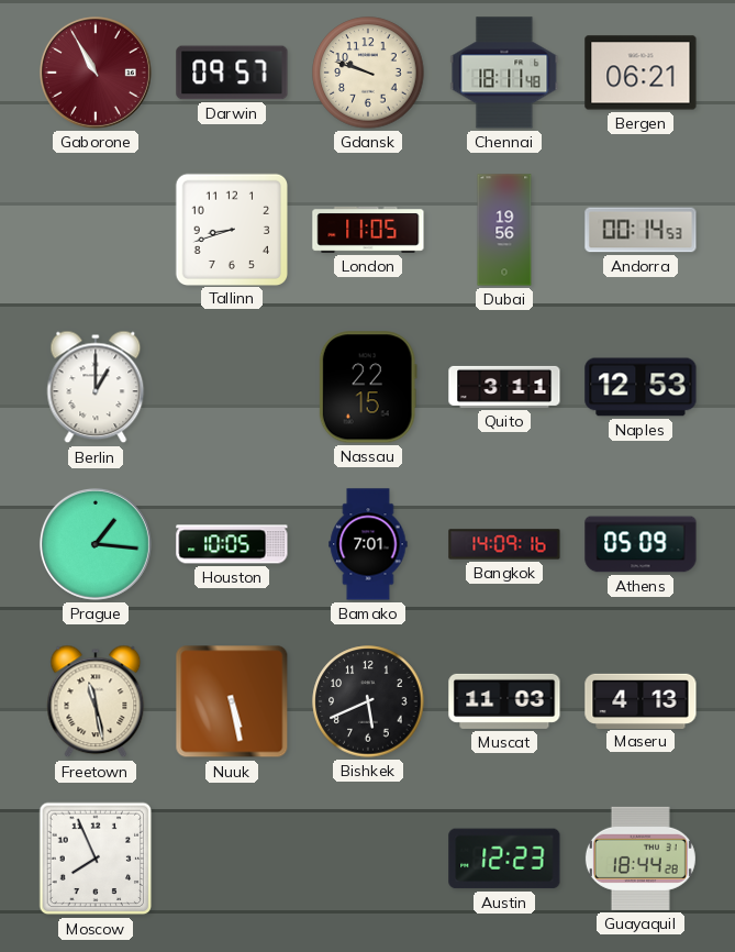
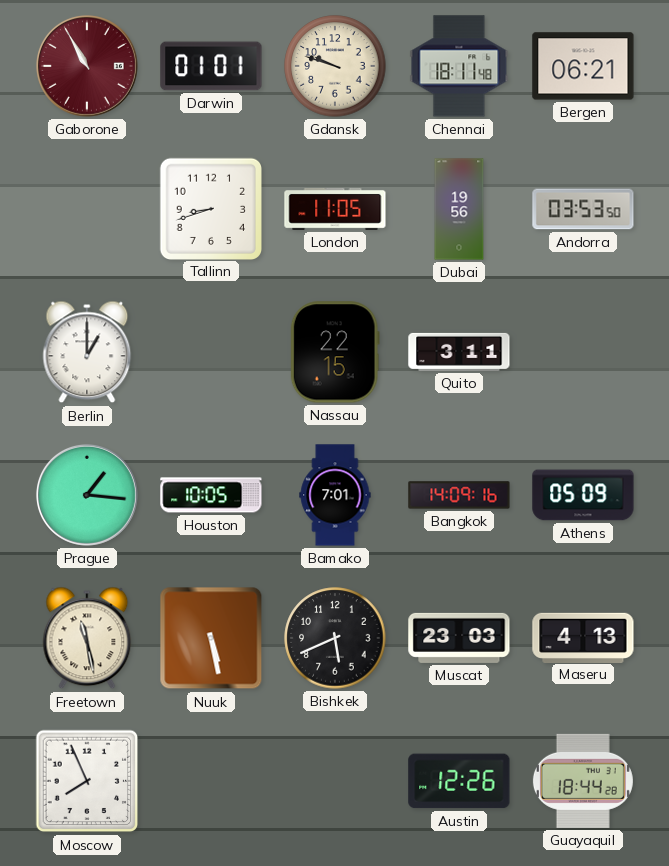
Darwin: 09:57 -> 01:01
Andorra: 00:14 -> 03:53
Naples: 12:53 -> none
Muscat: 11:03 -> 23:03
Austin: 12:23 -> 12:26
